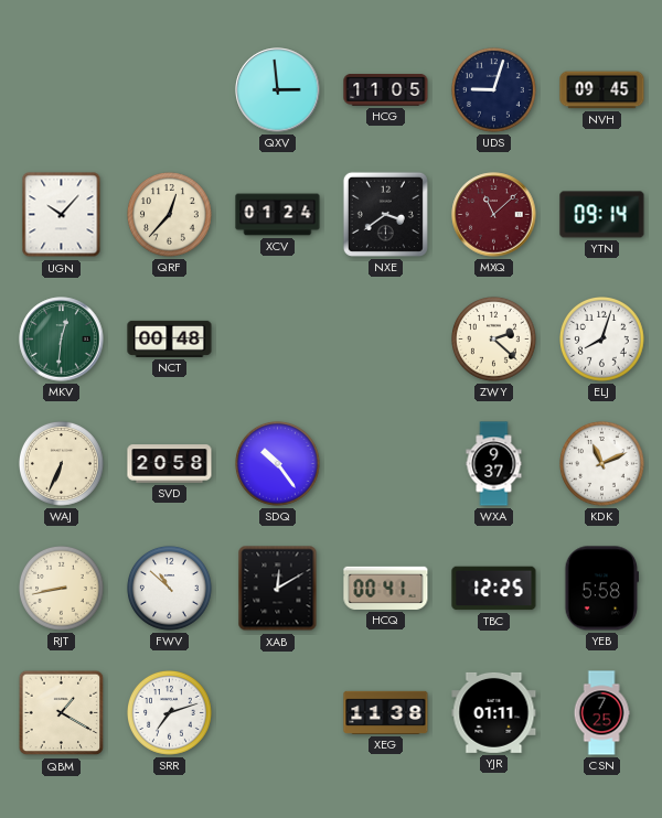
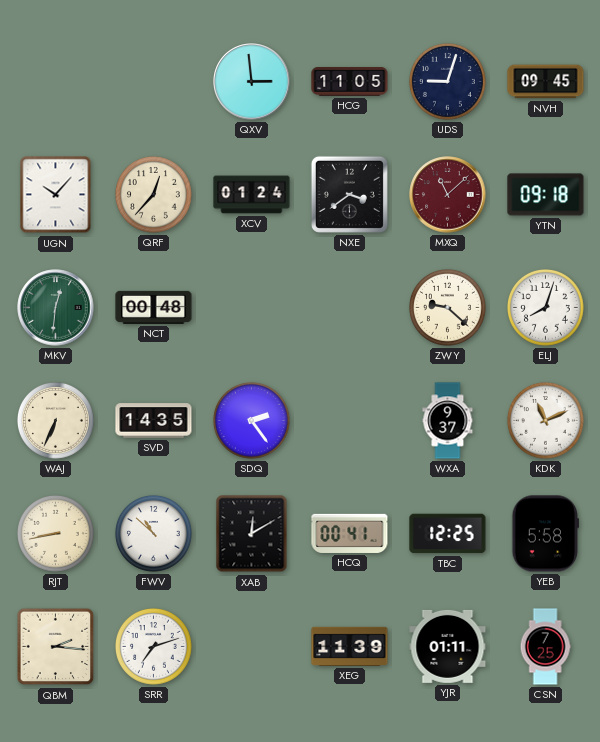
YTN: 09:14 -> 09:18
ZWY: 2:22 -> 9:22
SVD: 20:58 -> 14:35
SDQ: 10:24 -> 2:24
QBM: 1:20 -> 2:16
XEG: 11:38 -> 11:39
